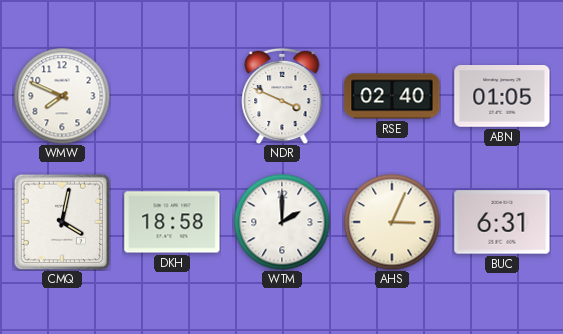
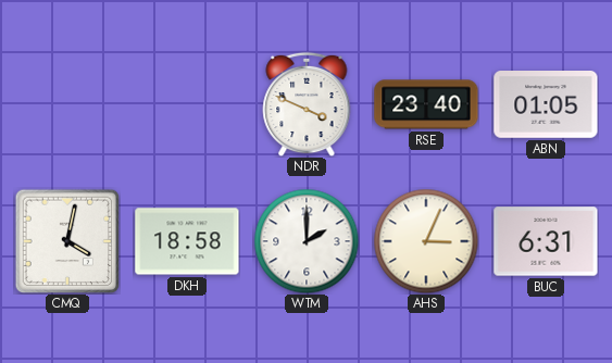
WMW: 7:49 -> none
RSE: 02:40 -> 23:40
